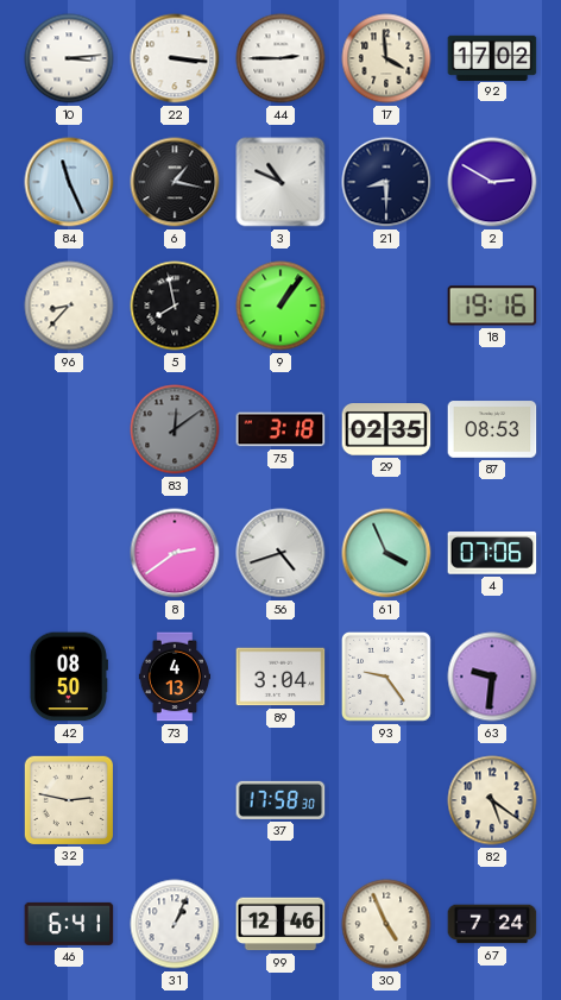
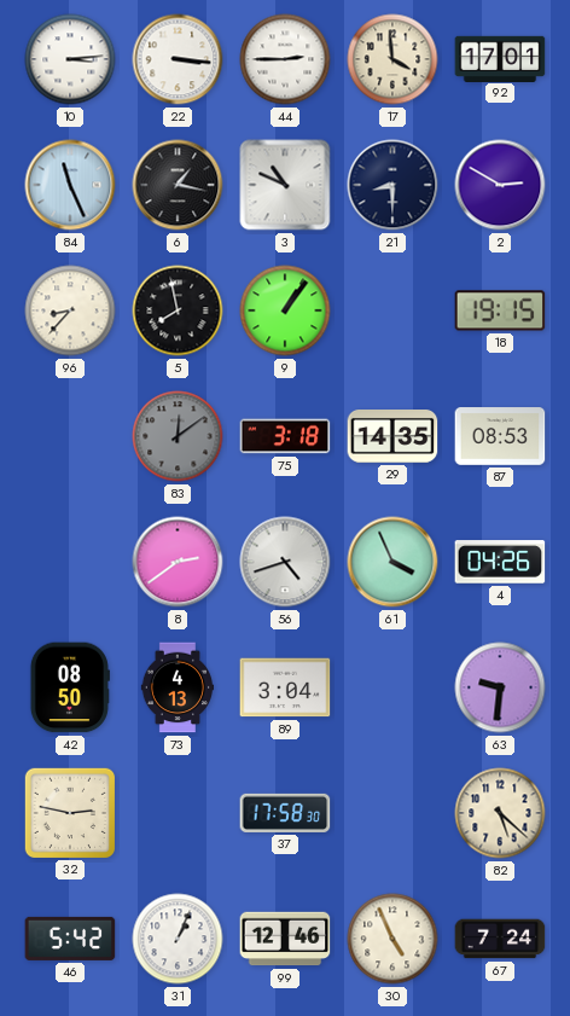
92: 17:02 -> 17:01
18: 19:16 -> 19:15
29: 02:35 -> 14:35
4: 07:06 -> 04:26
93: 9:24 -> none
82: 5:21 -> 5:22
46: 6:41 -> 5:42
